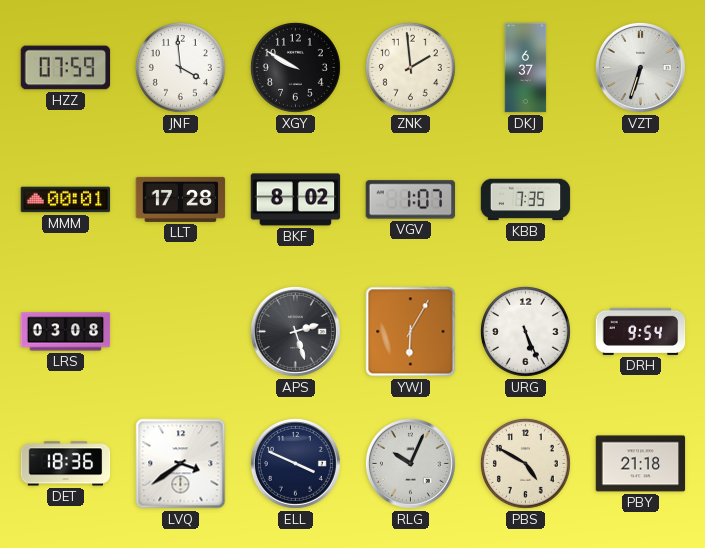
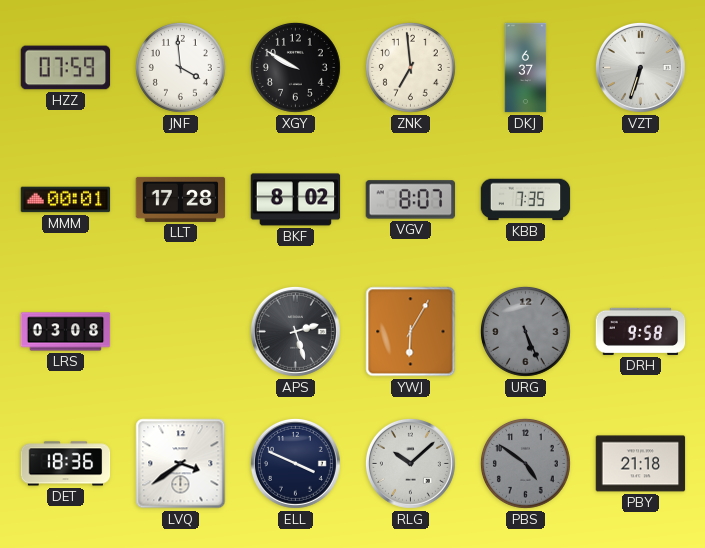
ZNK: 1:59 -> 6:59
VGV: 1:07 -> 8:07
URG dial: white -> grey
DRH: 9:54 -> 9:58
RLG: 10:04 -> 10:08
PBS: 4:50 -> 4:51
PBS dial: cream -> grey
